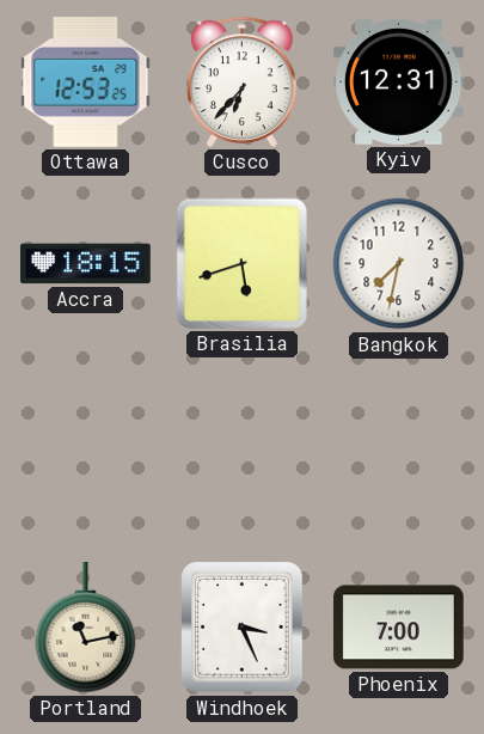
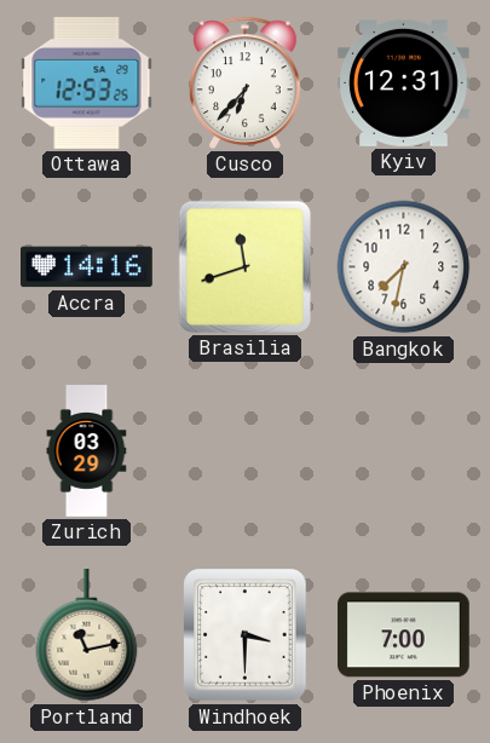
Accra: 18:15 -> 14:16
Brasilia: 5:42 -> 11:42
Zurich: none -> 03:29
Windhoek: 3:26 -> 3:30
